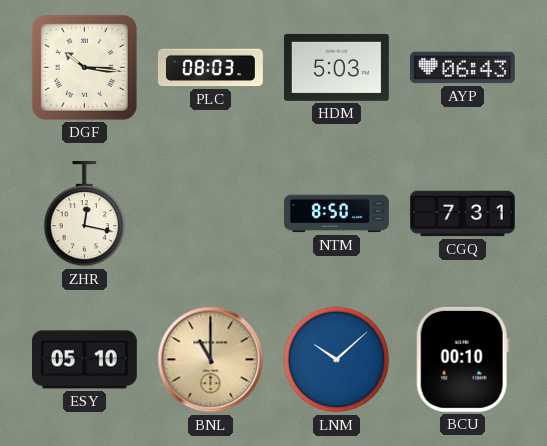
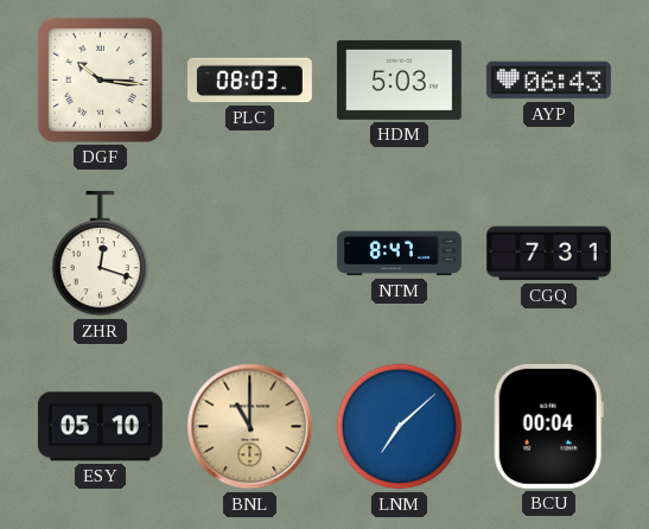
ZHR: 12:17 -> 12:18
NTM: 8:50 -> 8:47
LNM: 10:08 -> 7:08
BCU: 00:10 -> 00:04
